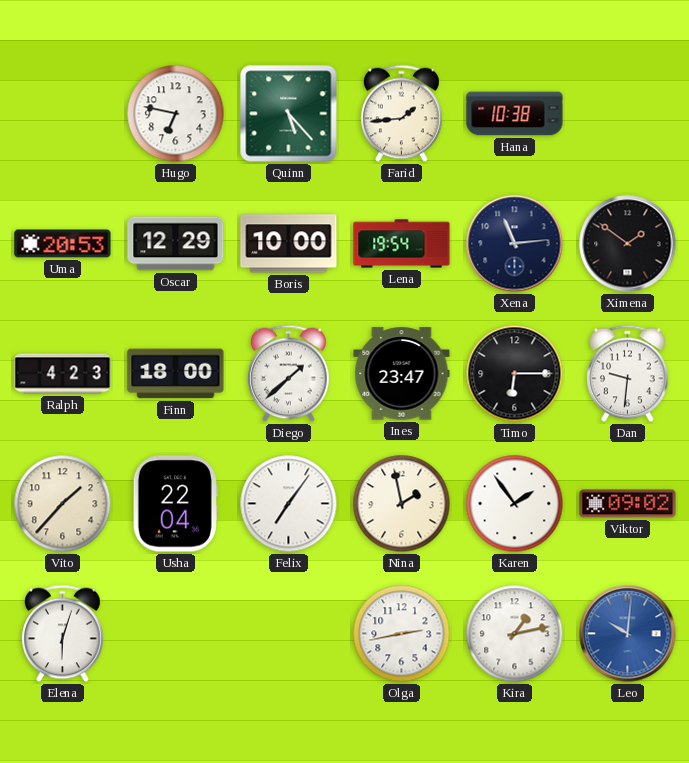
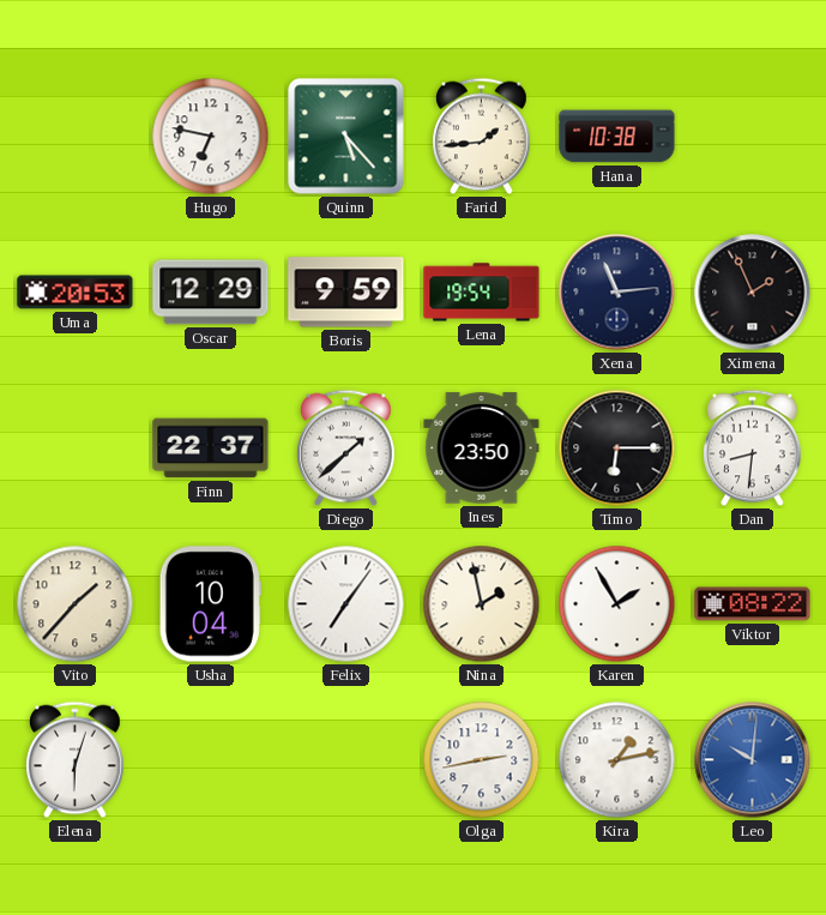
Boris: 10:00 -> 9:59
Ximena: 1:51 -> 1:56
Ralph: 4:23 -> none
Finn: 18:00 -> 22:37
Ines: 23:47 -> 23:50
Dan: 9:31 -> 8:31
Usha: 22:04 -> 10:04
Karen: 1:54 -> 1:55
Viktor: 09:02 -> 08:22
